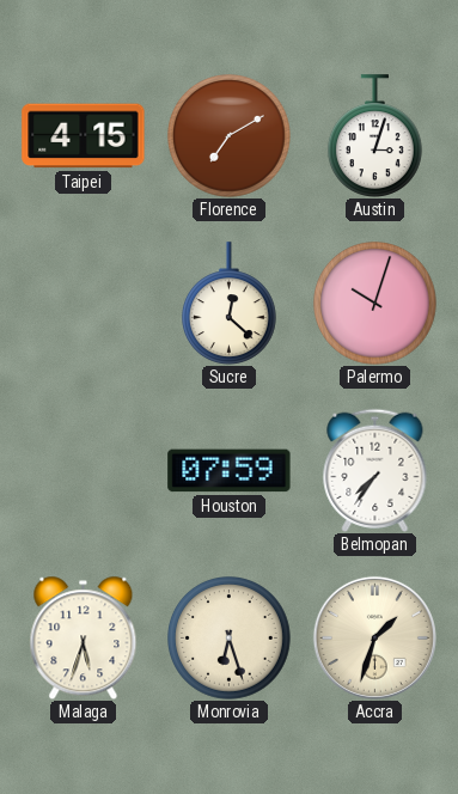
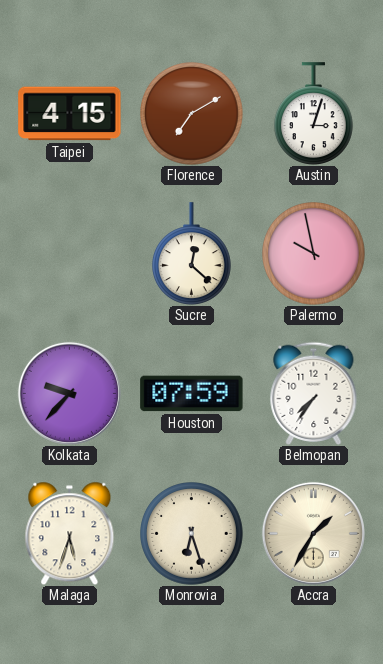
Palermo: 10:03 -> 9:58
Kolkata: none -> 9:37
Accra: 1:33 -> 1:35
